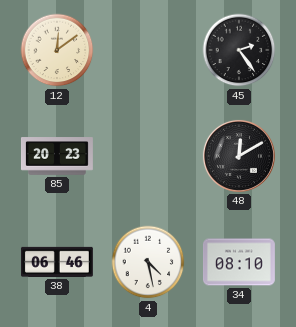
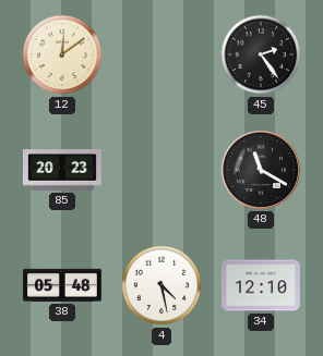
48: 12:10 -> 11:20
38: 06:46 -> 05:48
34: 08:10 -> 12:10
